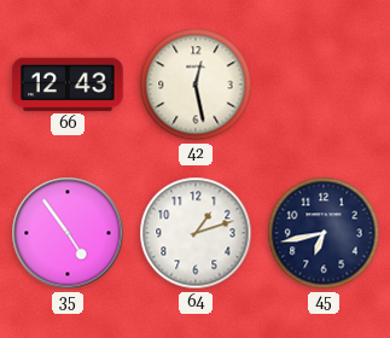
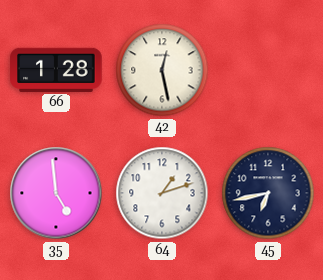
66: 12:43 -> 1:28
35: 4:54 -> 4:59
